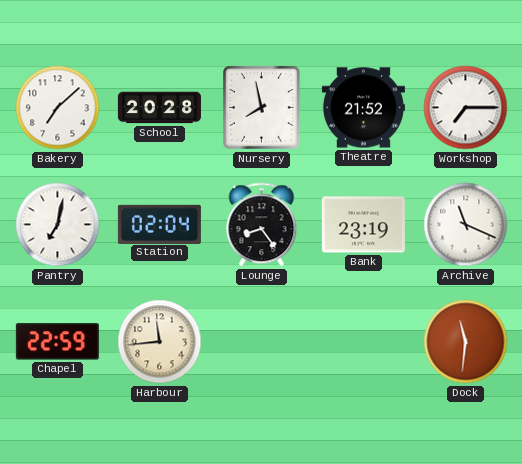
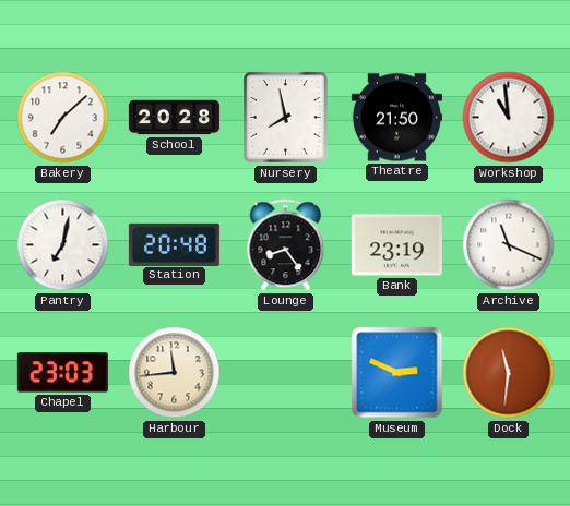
Theatre: 21:52 -> 21:50
Workshop: 7:15 -> 10:59
Station: 02:04 -> 20:48
Chapel: 22:59 -> 23:03
Museum: none -> 2:49
